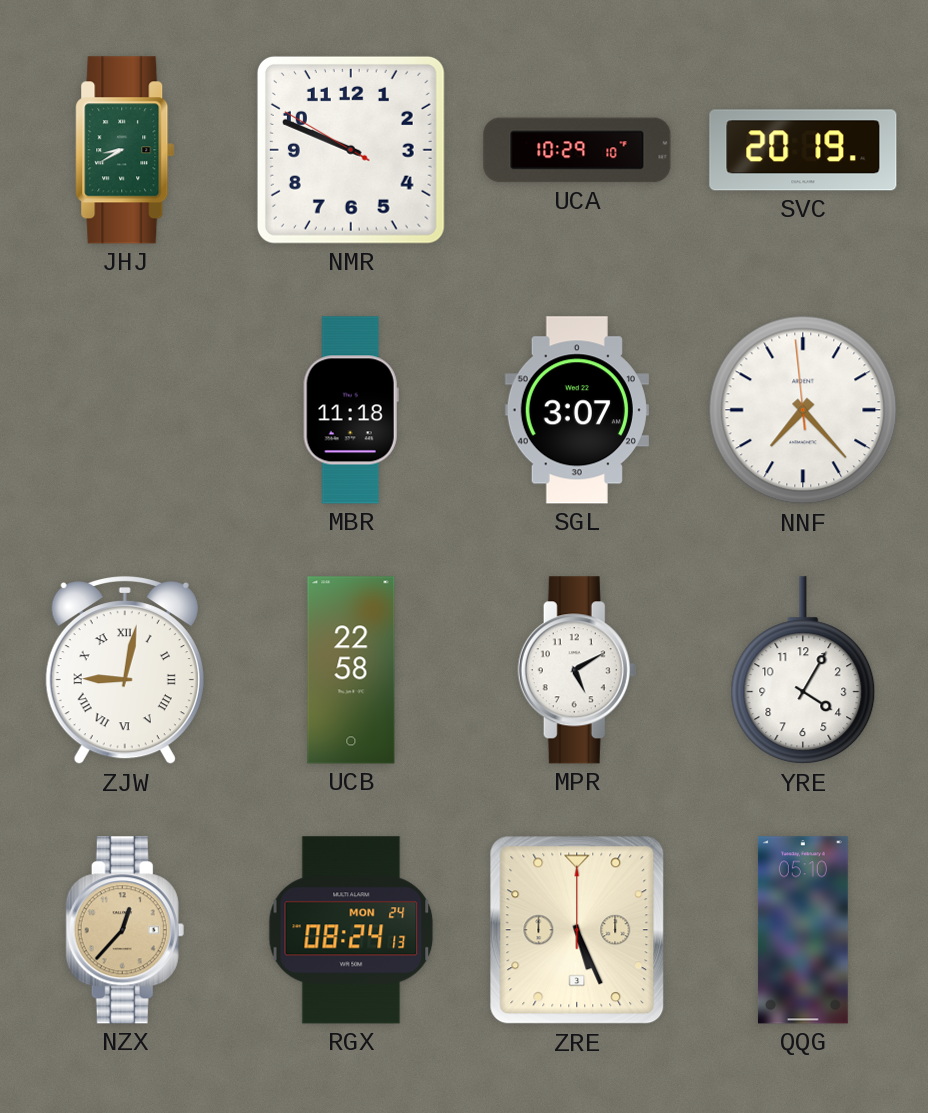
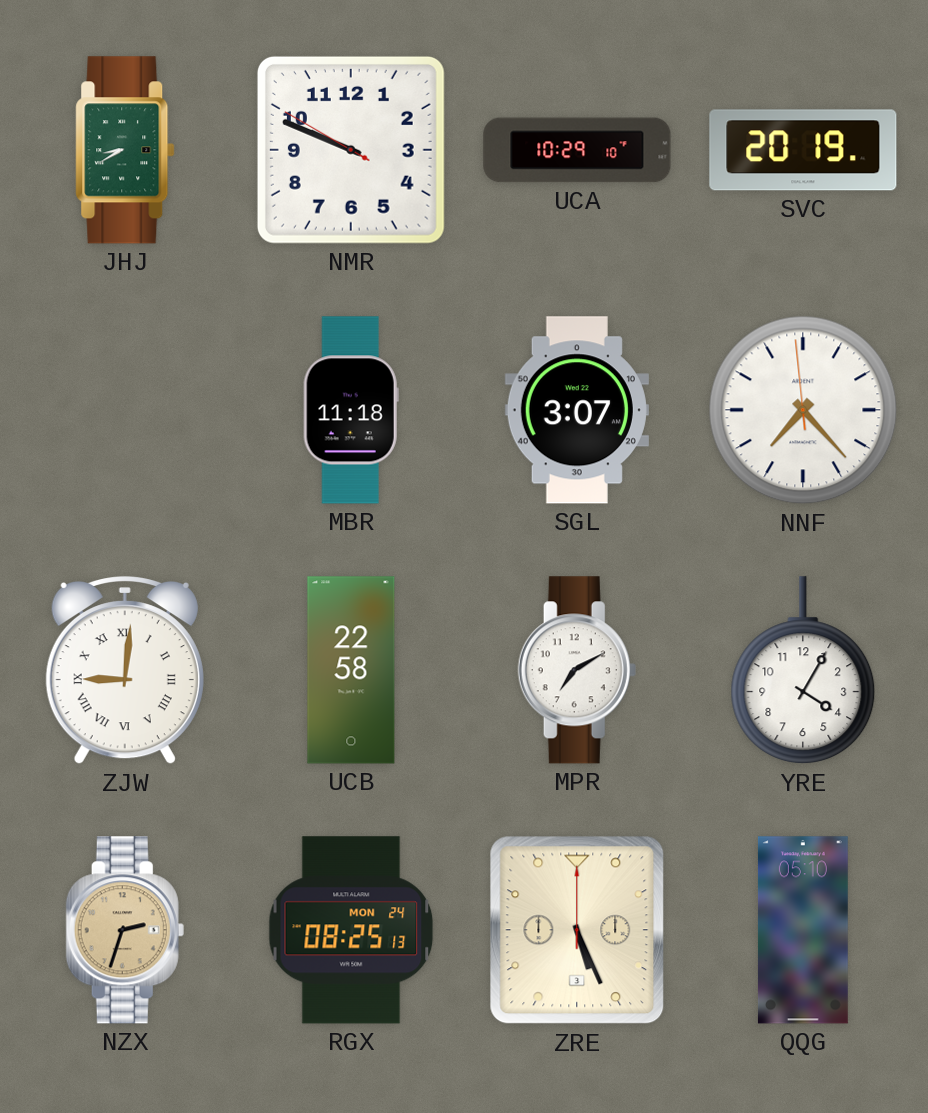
ZJW: 9:02 -> 9:01
MPR: 5:10 -> 7:10
NZX: 12:37 -> 2:33
RGX: 08:24 -> 08:25
